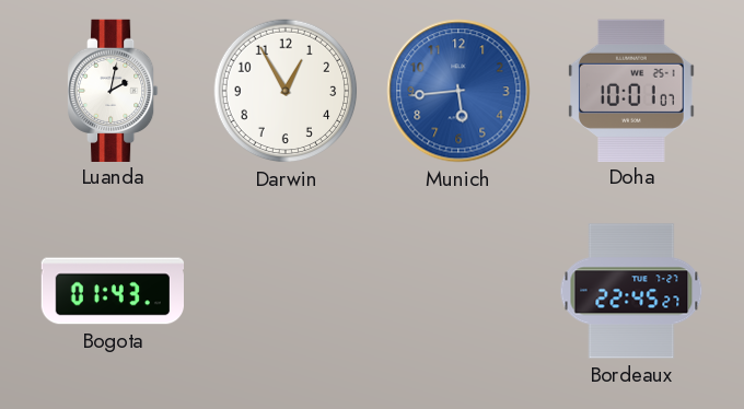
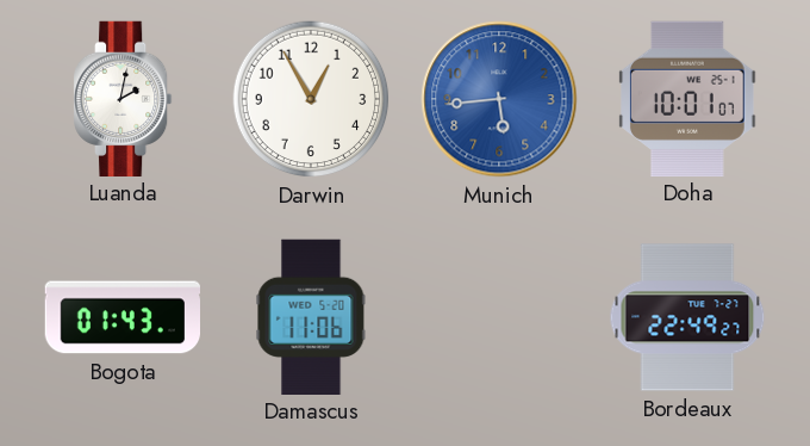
Damascus: none -> 11:06
Bordeaux: 22:45 -> 22:49
